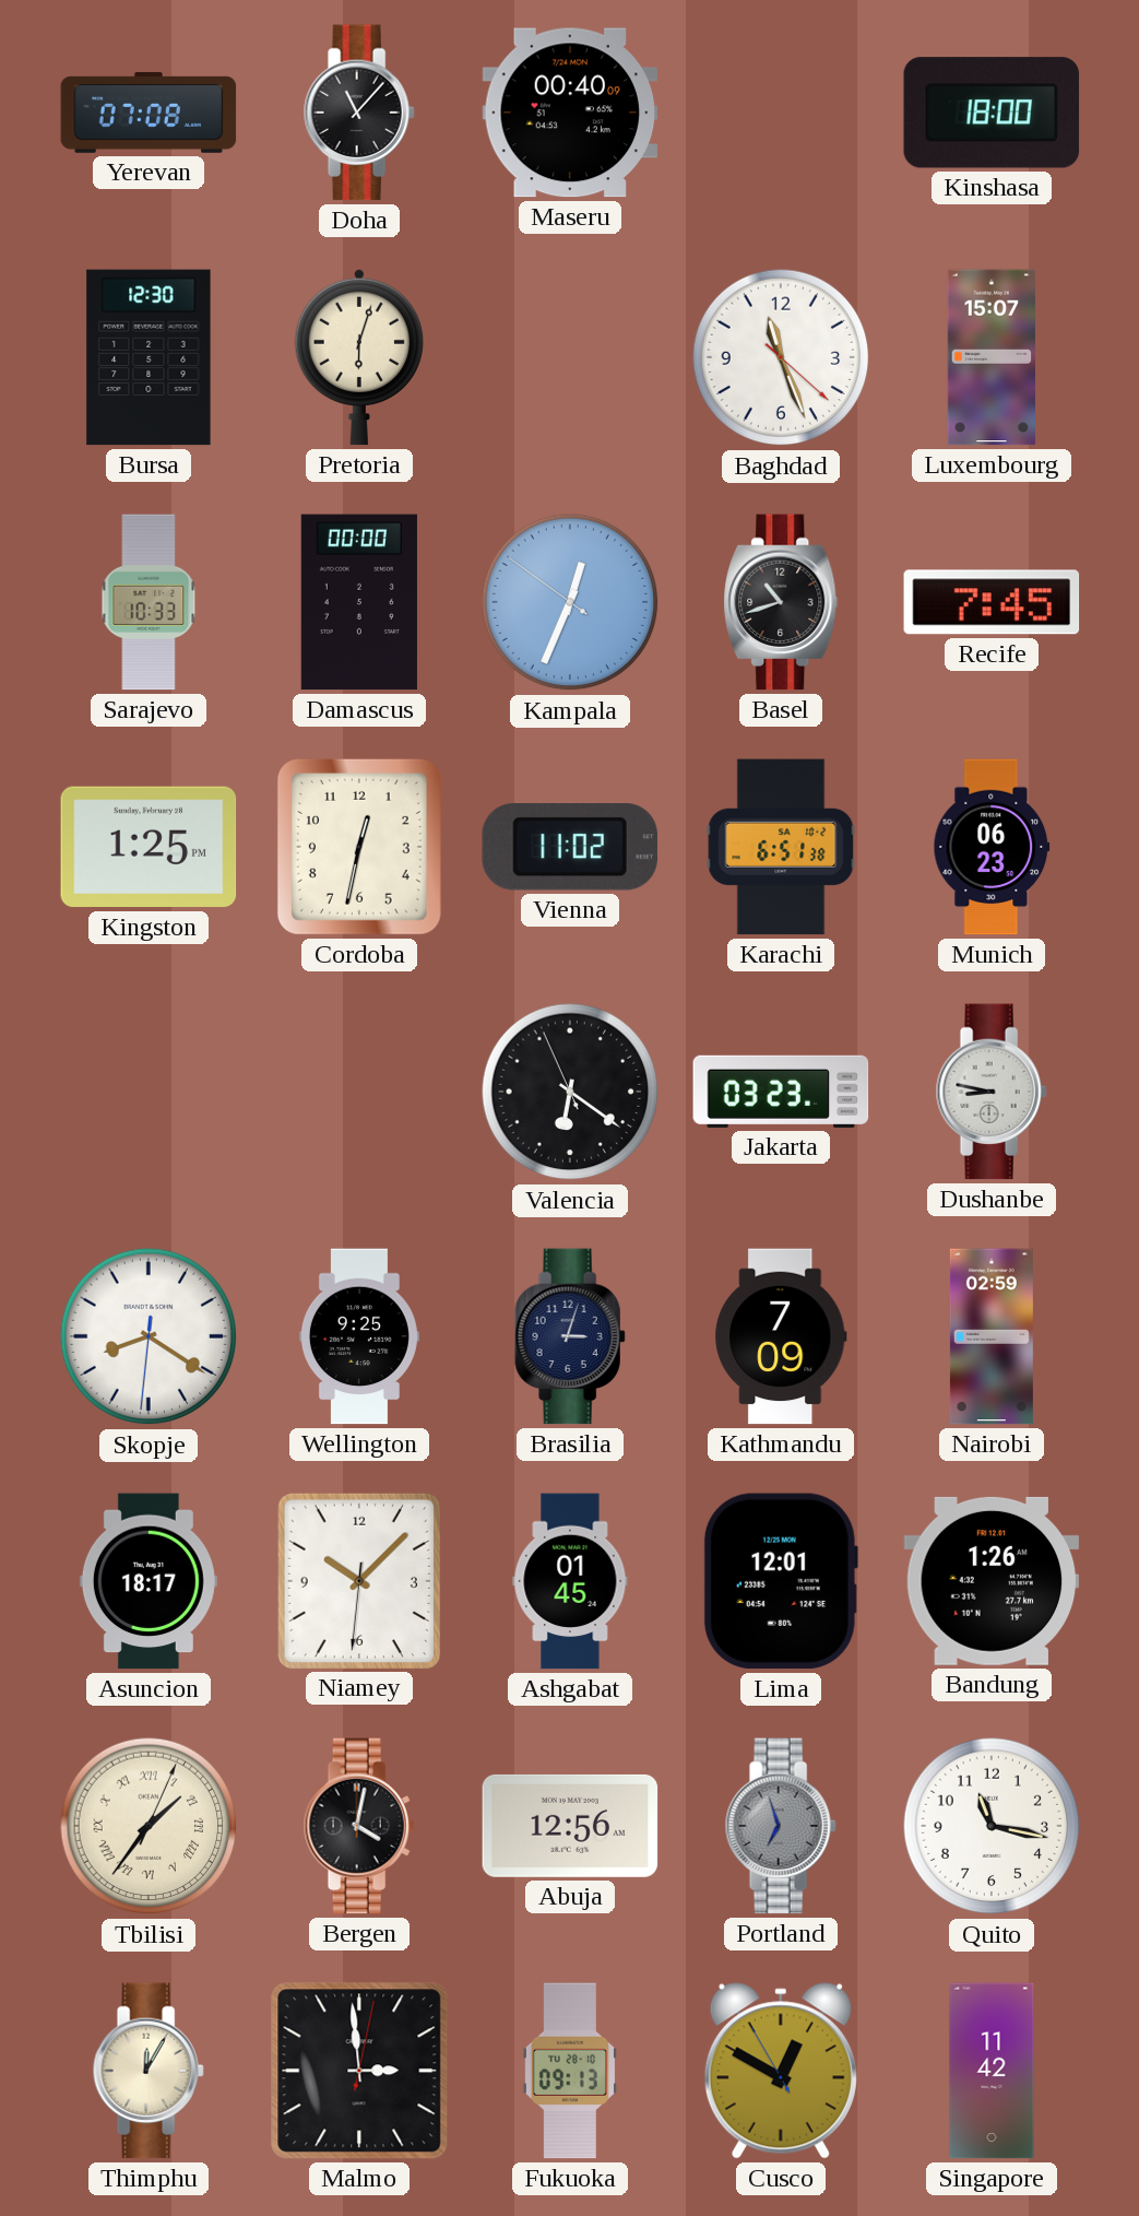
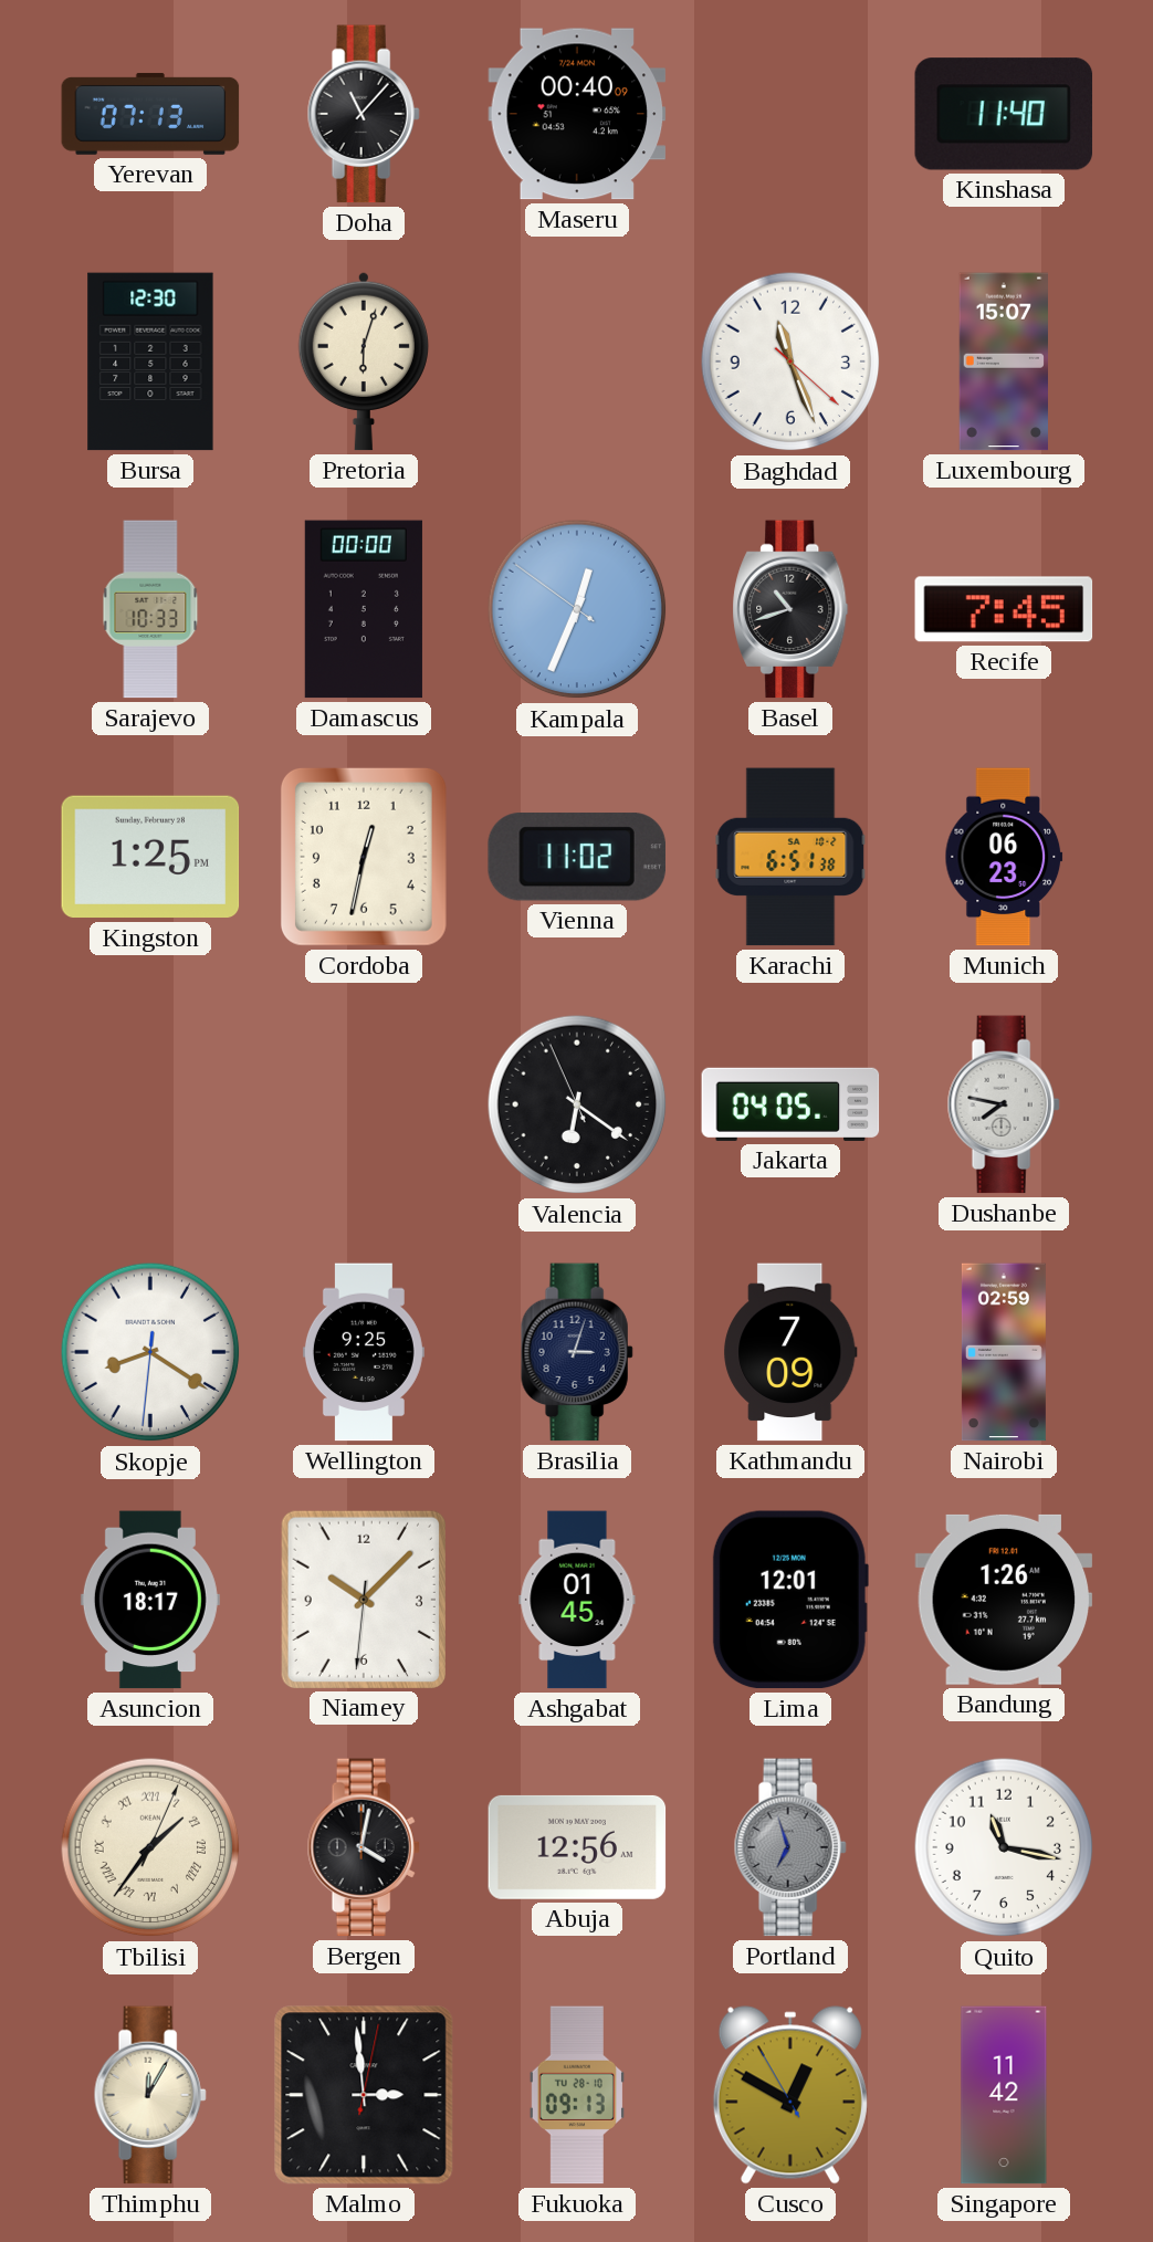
Yerevan: 07:08 -> 07:13
Kinshasa: 18:00 -> 11:40
Jakarta: 03:23 -> 04:05
Dushanbe: 8:47 -> 7:47
